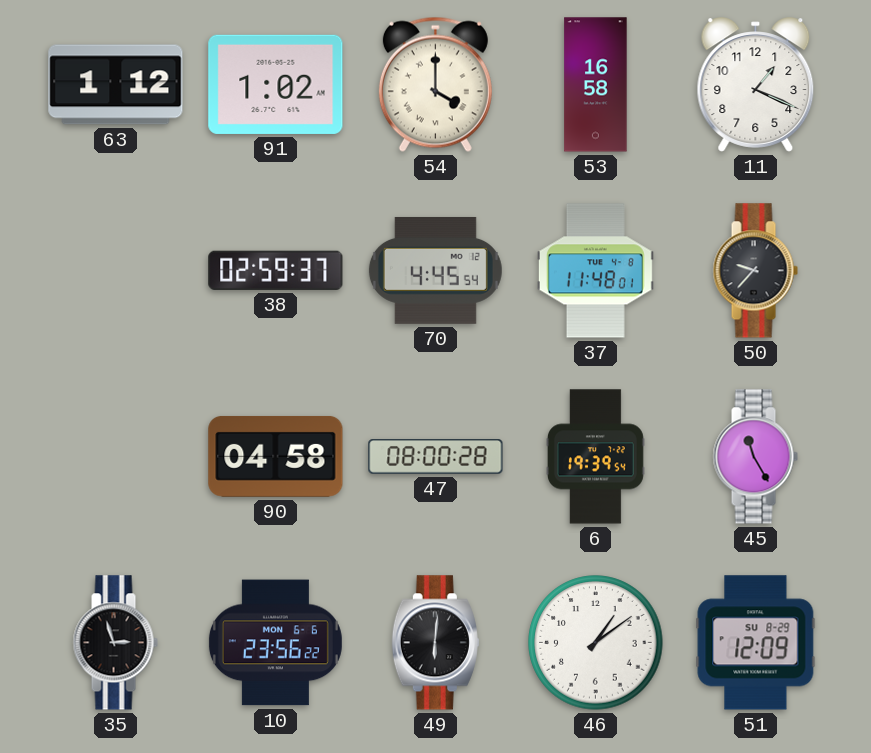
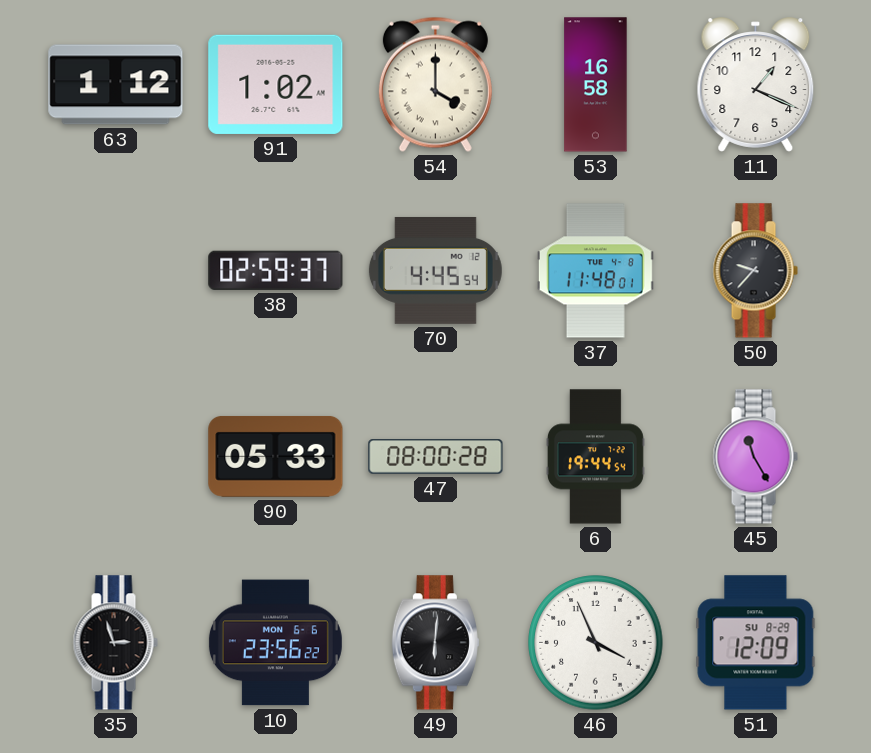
90: 04:58 -> 05:33
6: 19:39 -> 19:44
46: 1:09 -> 3:56
